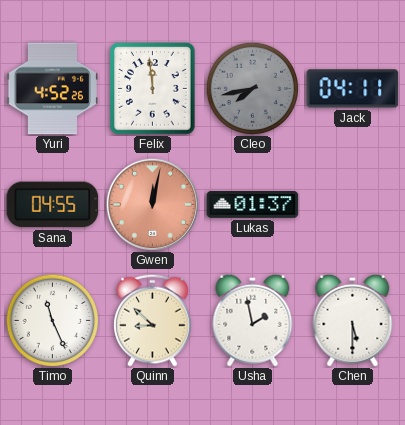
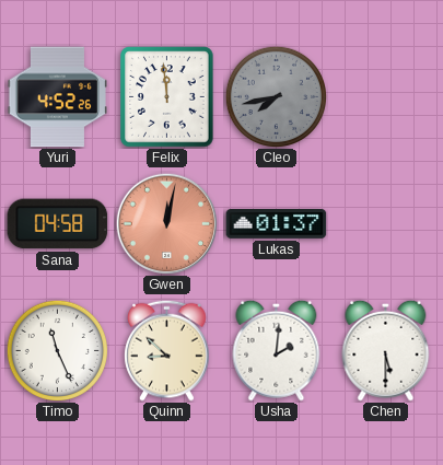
Jack: 04:11 -> none
Sana: 04:55 -> 04:58
Usha: 1:58 -> 2:01
